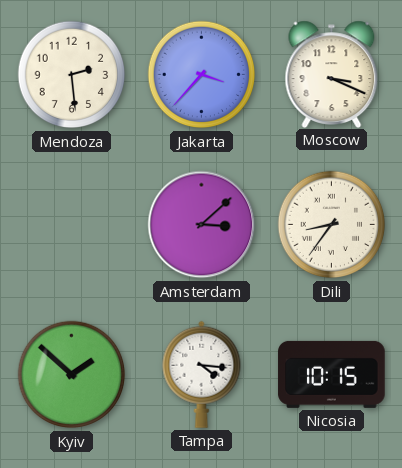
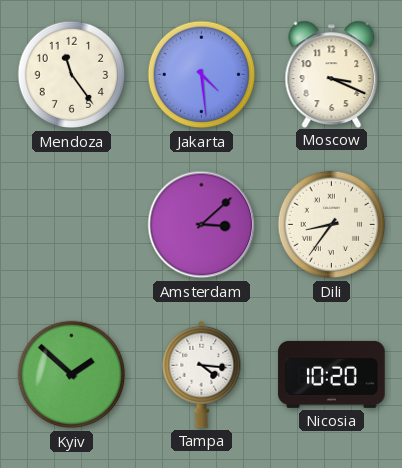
Mendoza: 2:29 -> 11:24
Jakarta: 3:37 -> 4:29
Nicosia: 10:15 -> 10:20
